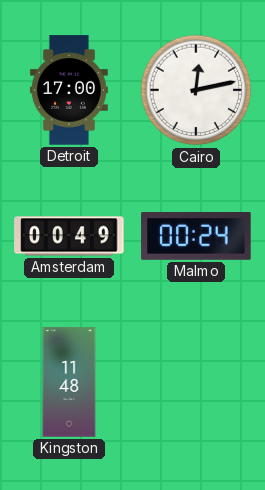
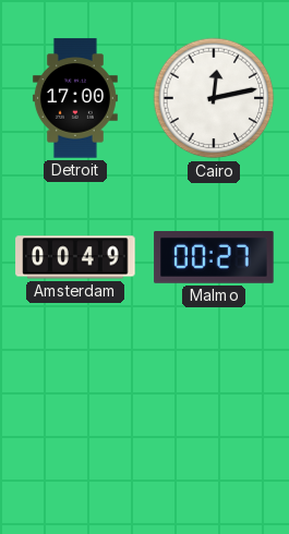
Malmo: 00:24 -> 00:27
Kingston: 11:48 -> none
